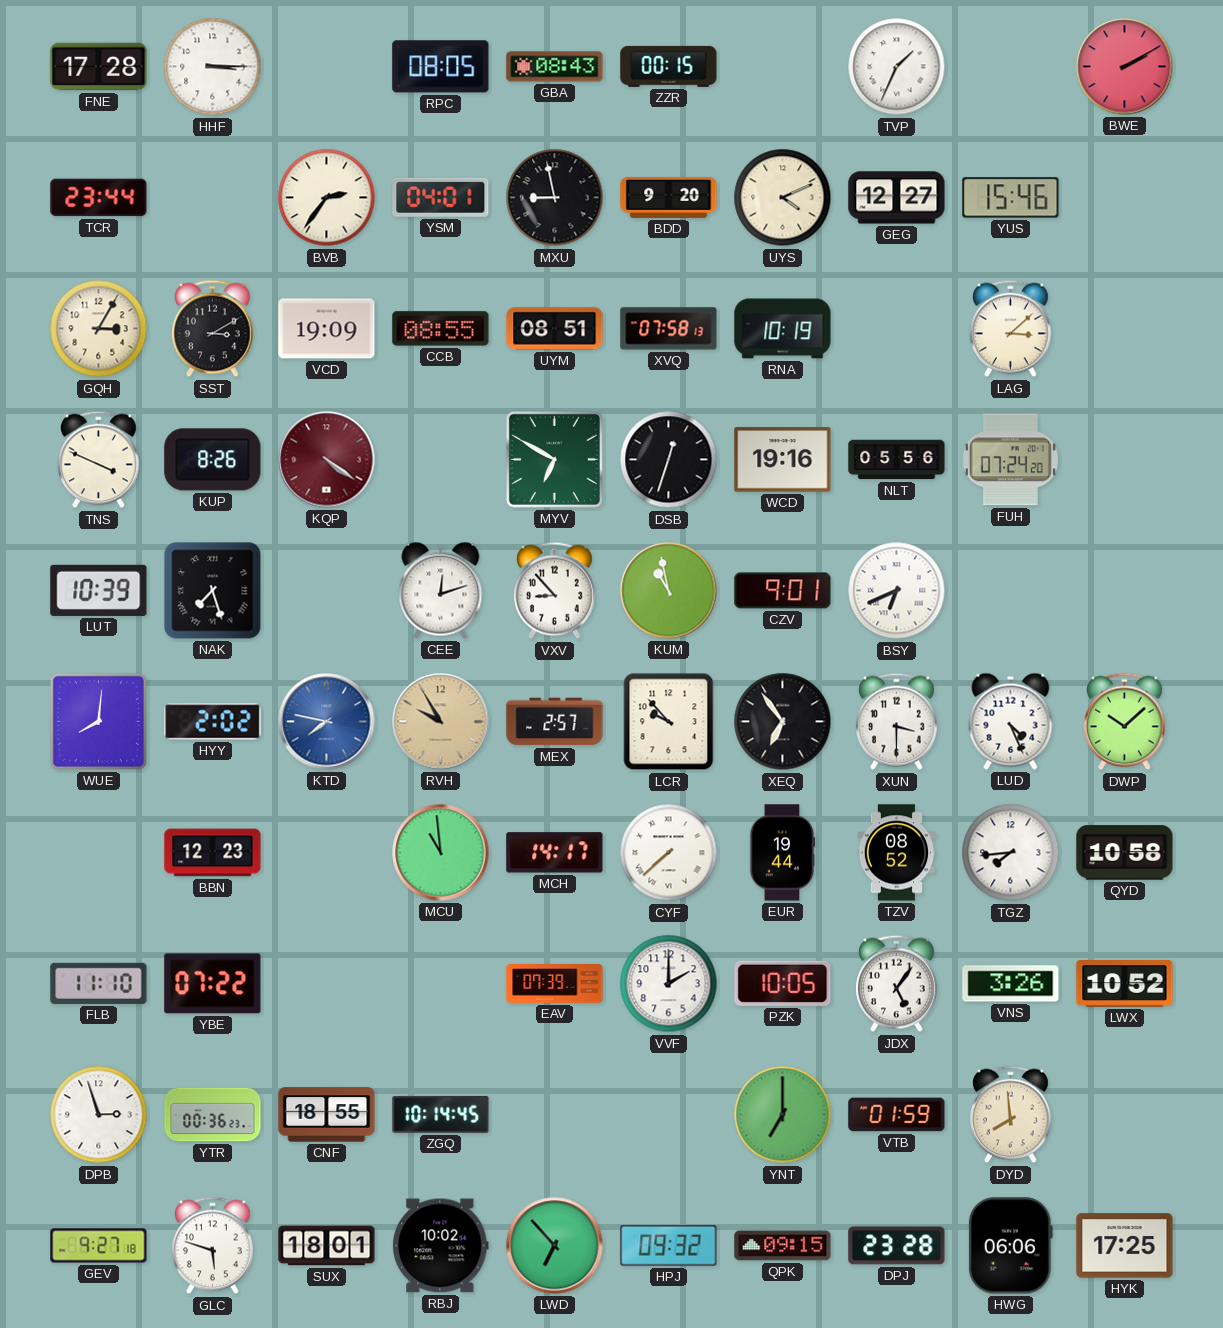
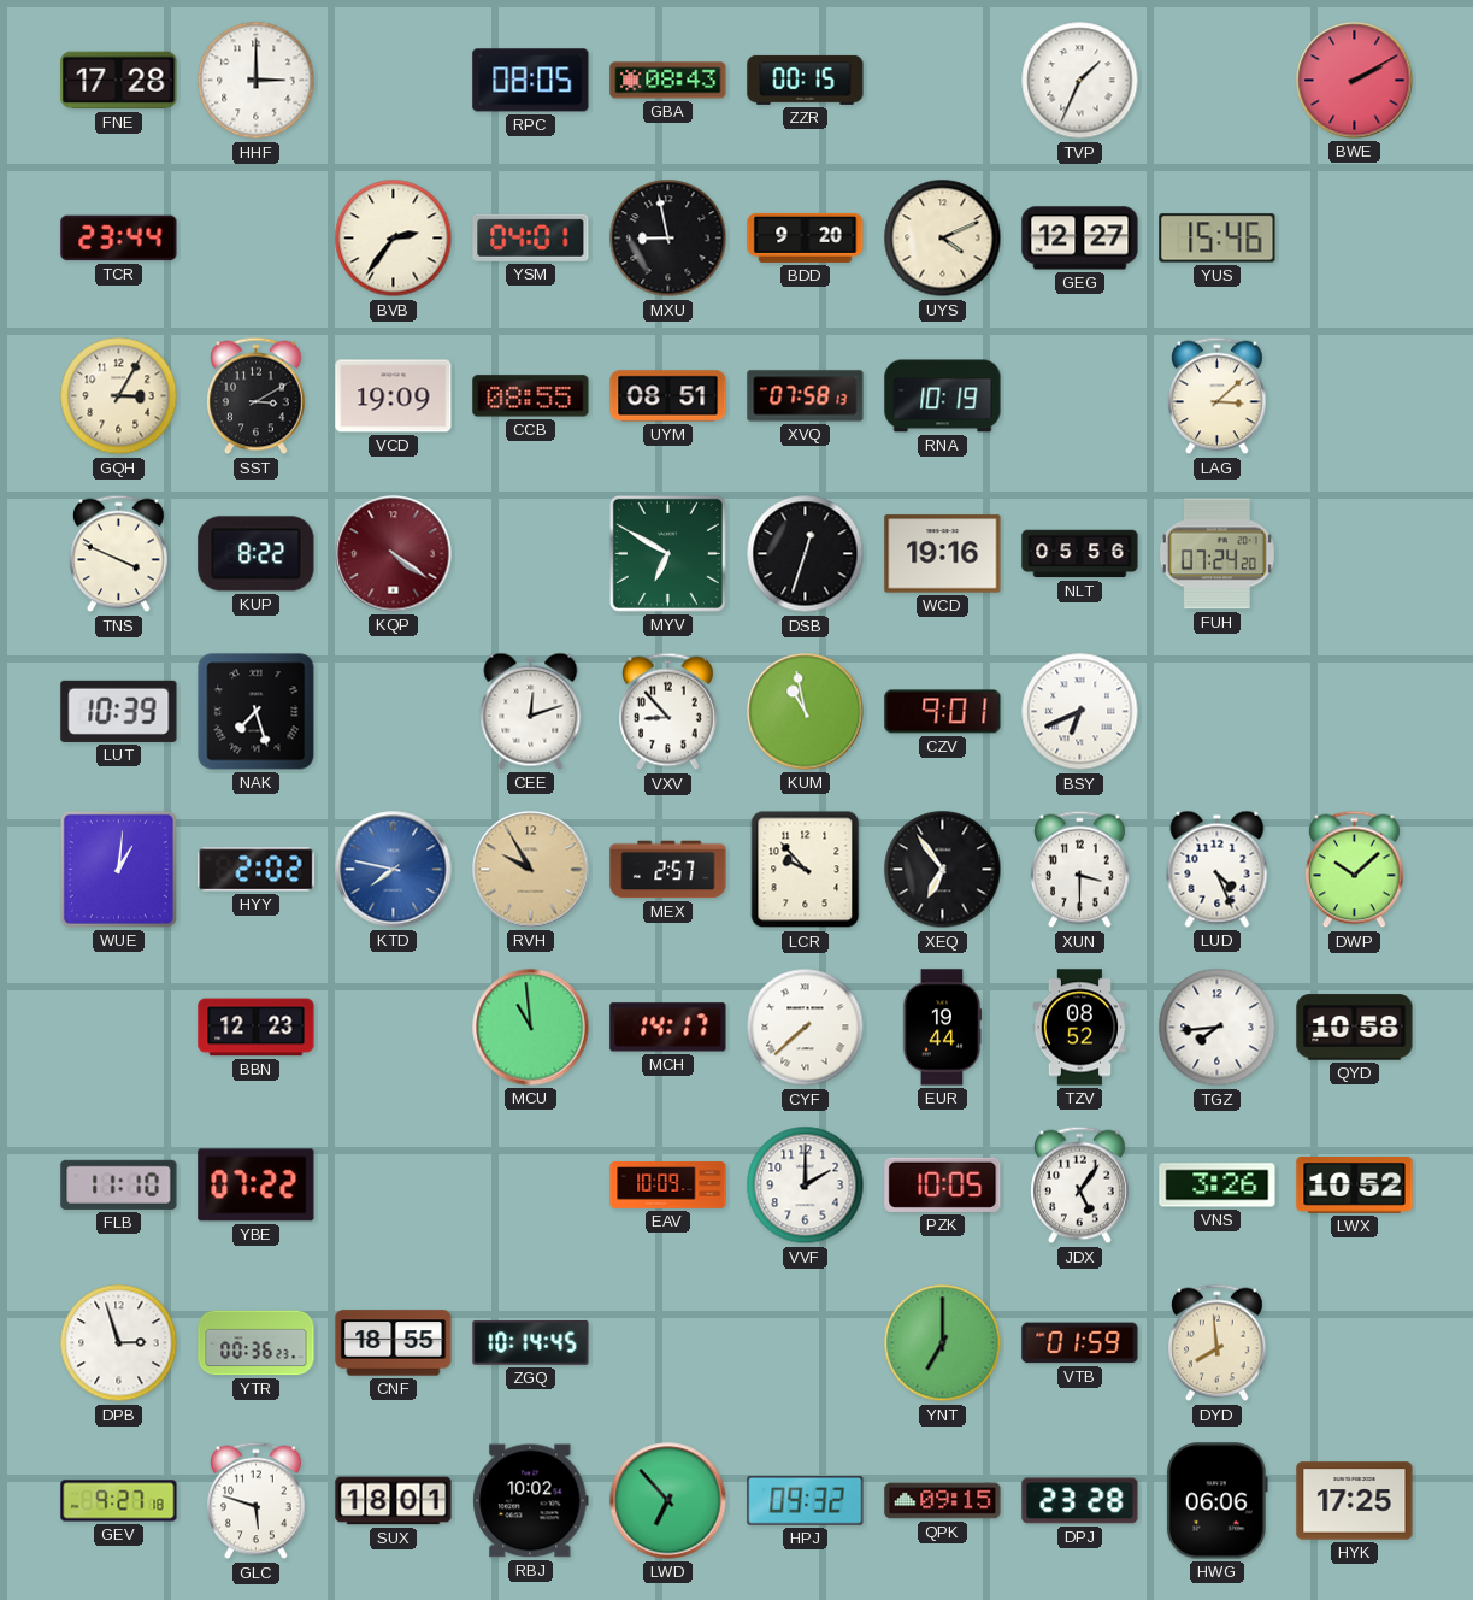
HHF: 3:15 -> 3:00
KUP: 8:26 -> 8:22
WUE: 8:01 -> 1:01
EAV: 07:39 -> 10:09
